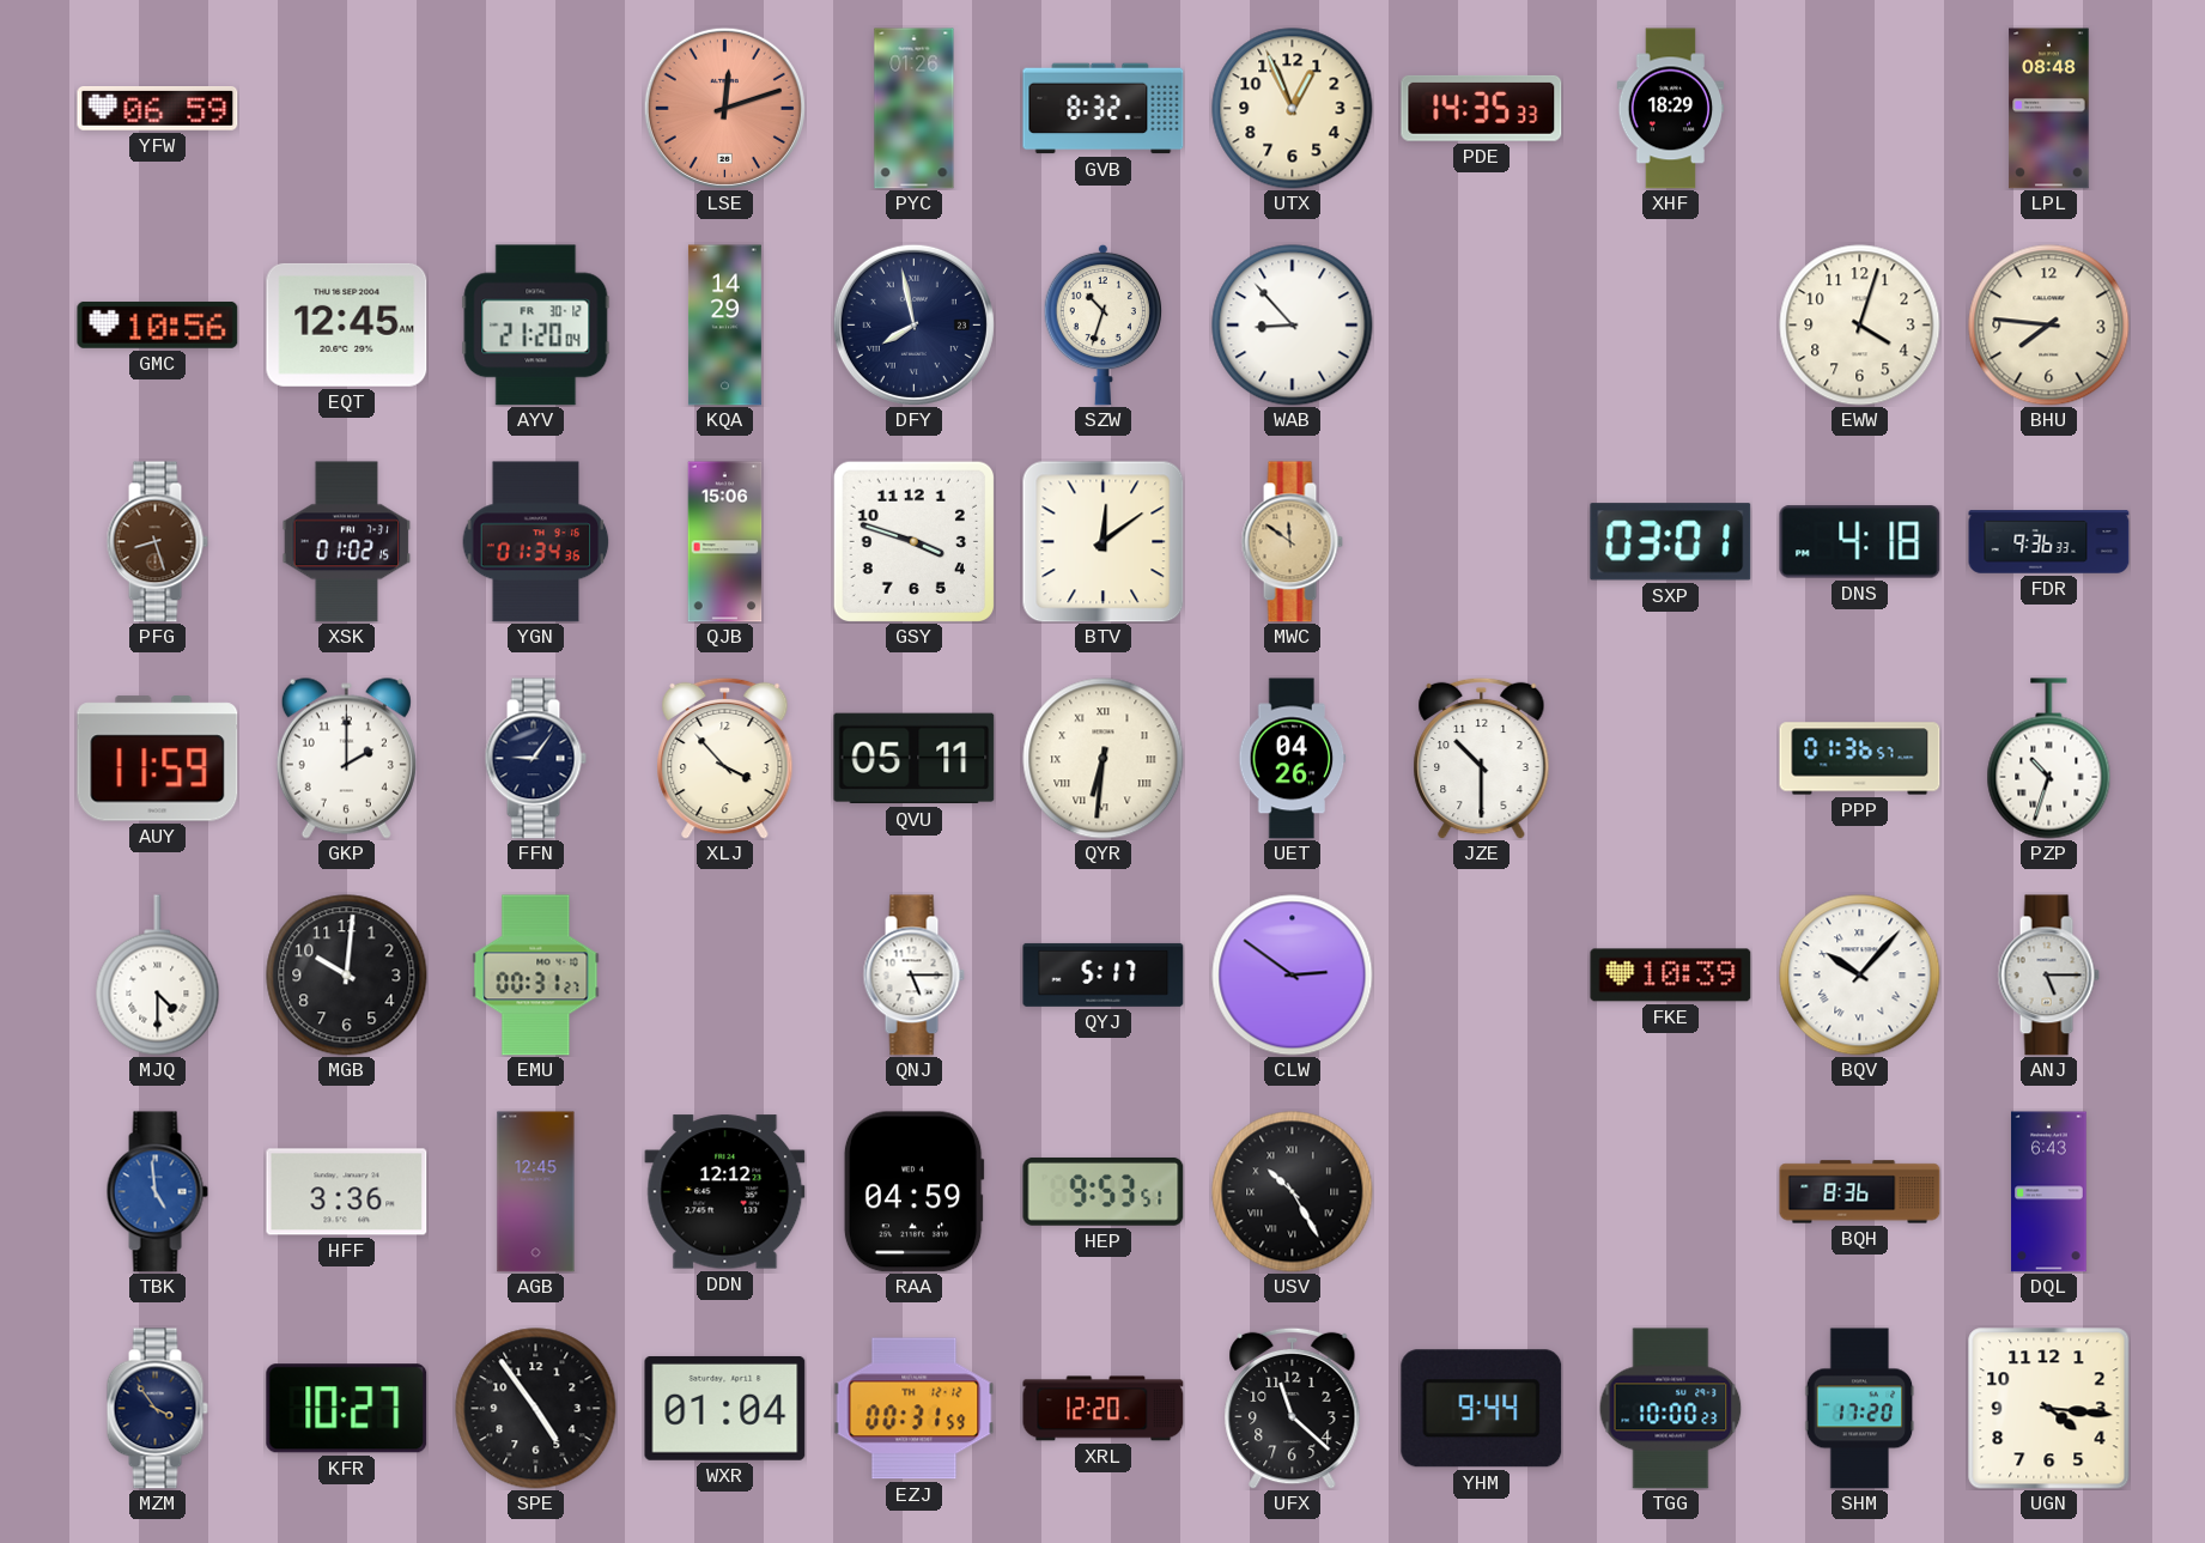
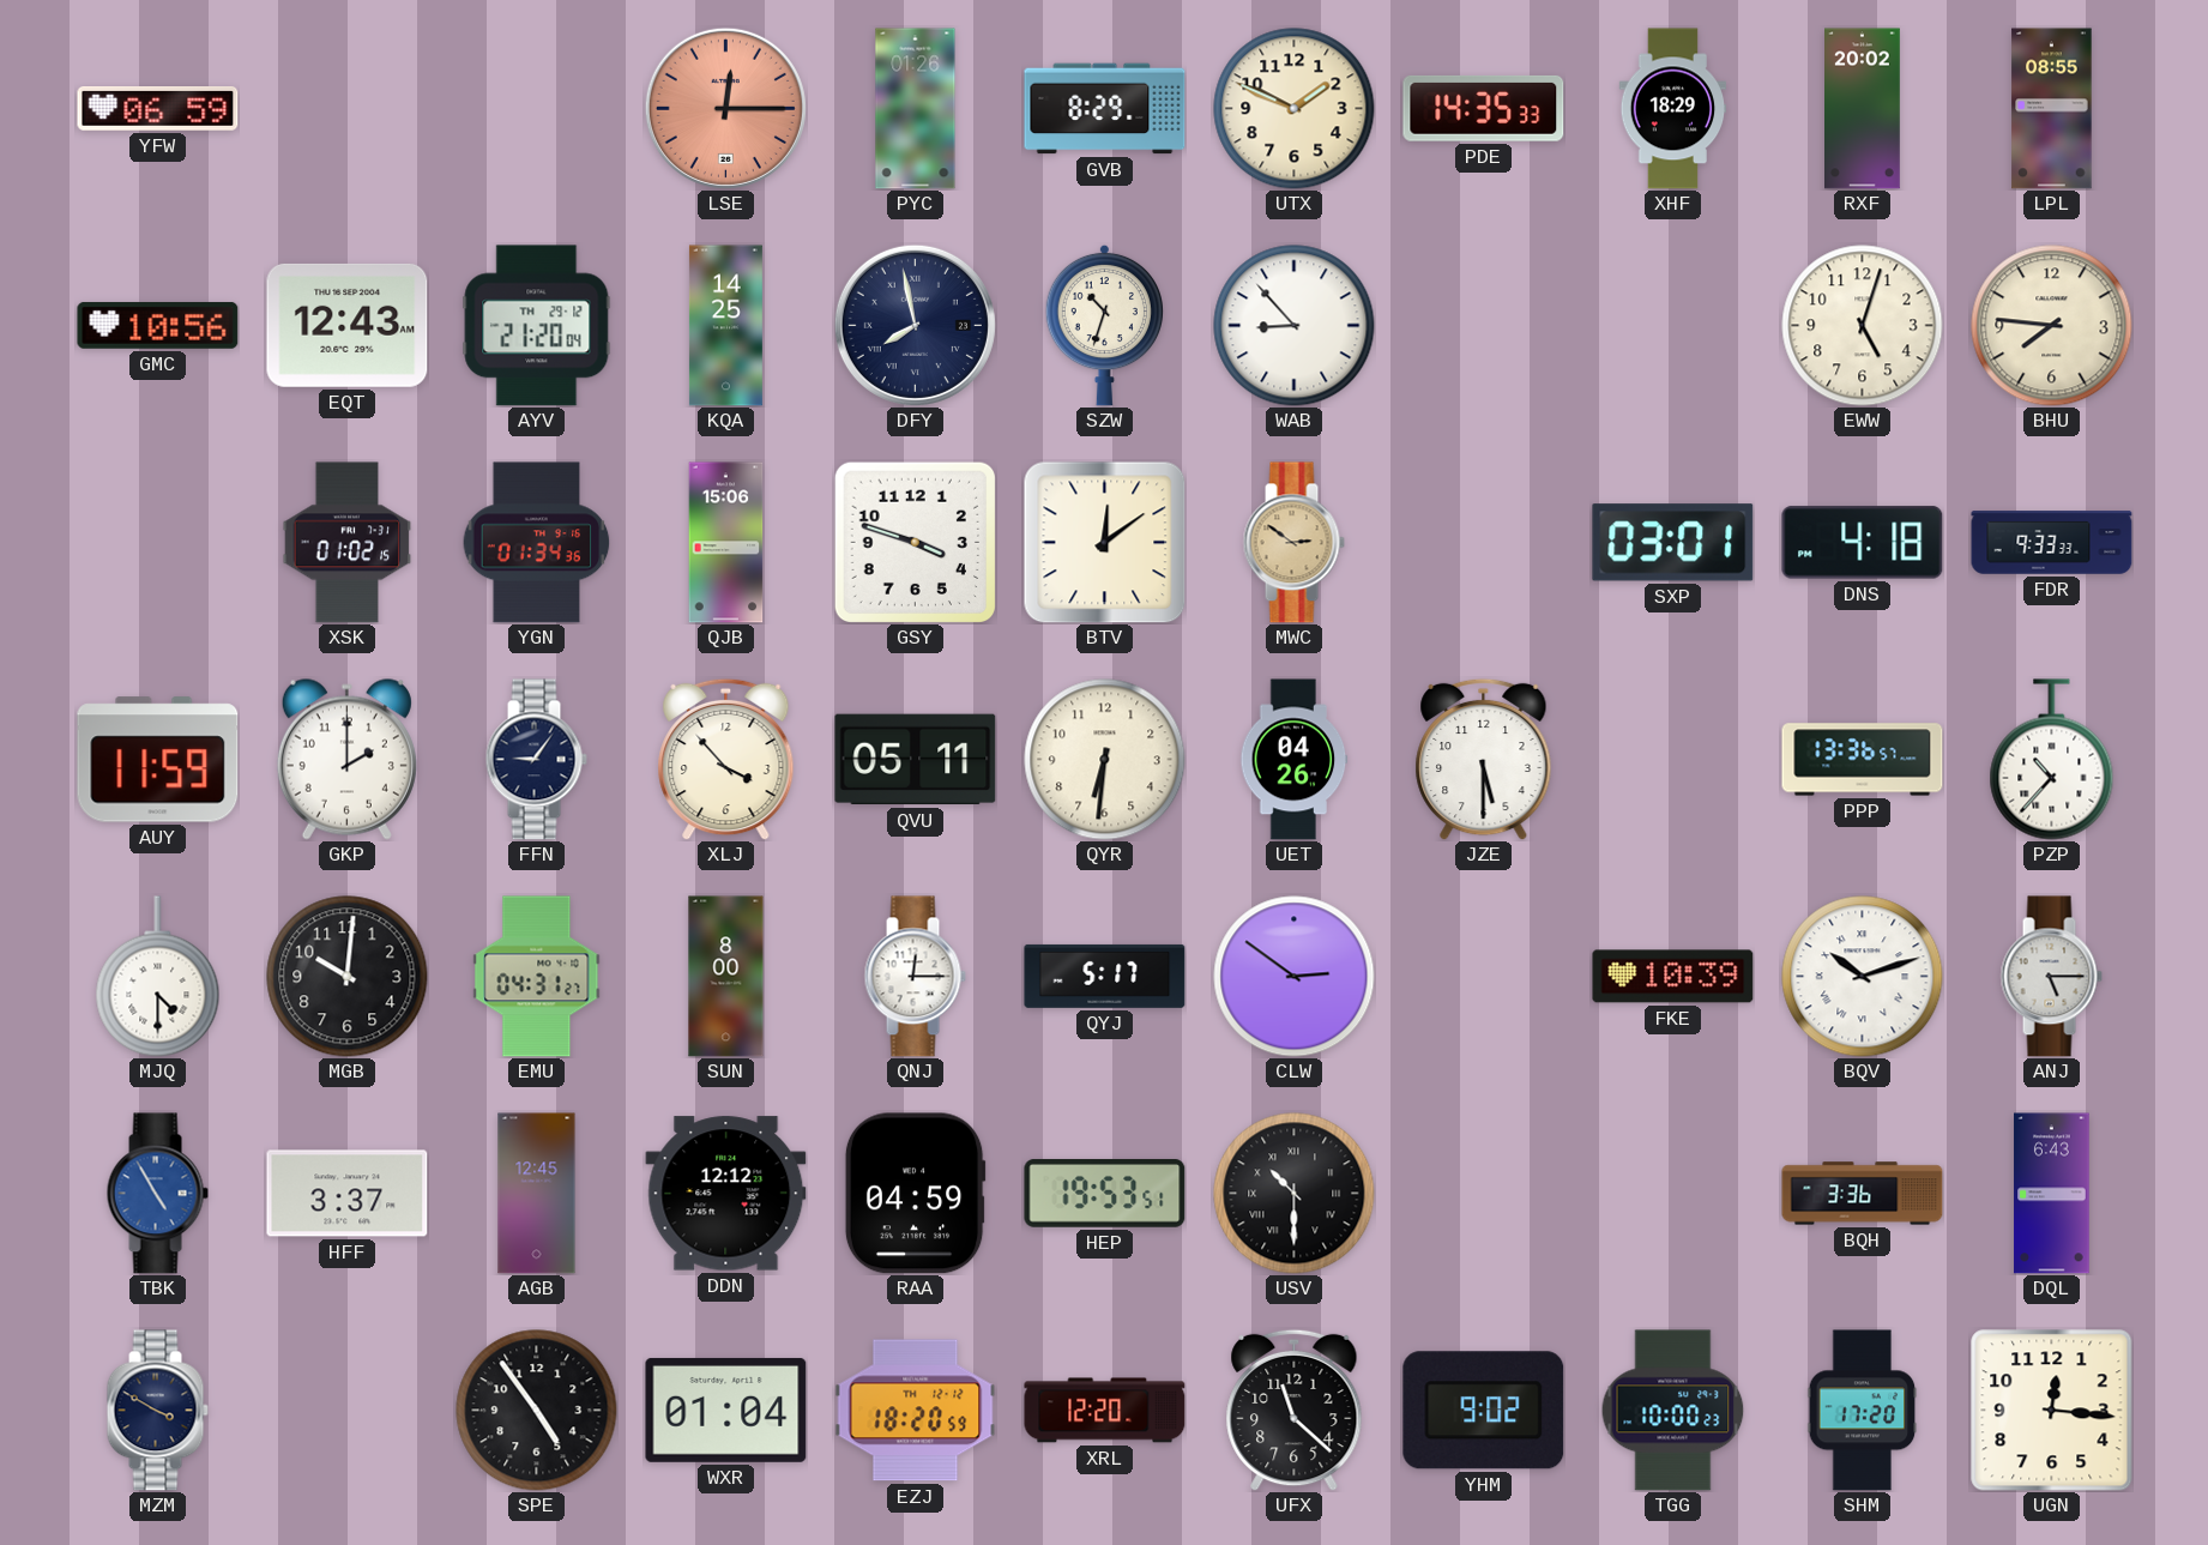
LSE: 12:12 -> 12:15
GVB: 8:32 -> 8:29
UTX: 12:56 -> 1:49
RXF: none -> 20:02
LPL: 08:48 -> 08:55
EQT: 12:45 -> 12:43
AYV date: FR 30-12 -> TH 29-12
KQA: 14:29 -> 14:25
EWW: 4:03 -> 5:03
PFG: 8:27 -> none
MWC: 11:51 -> 2:51
FDR: 9:36 -> 9:33
QYR numerals: Roman -> Arabic
JZE: 10:30 -> 5:30
PPP: 01:36 -> 13:36
PZP: 10:33 -> 10:37
EMU: 00:31 -> 04:31
SUN: none -> 8:00
QNJ: 5:15 -> 12:15
BQV: 10:07 -> 10:12
TBK: 4:59 -> 4:55
HFF: 3:36 -> 3:37
HEP: 9:53 -> 19:53
USV: 10:25 -> 10:30
BQH: 8:36 -> 3:36
MZM: 3:54 -> 3:50
KFR: 10:27 -> none
EZJ: 00:31 -> 18:20
YHM: 9:44 -> 9:02
UGN: 4:16 -> 12:16
